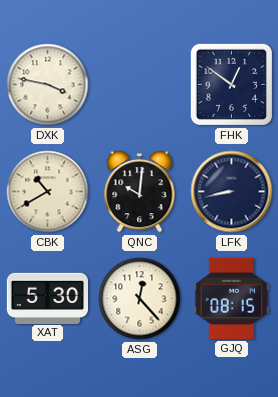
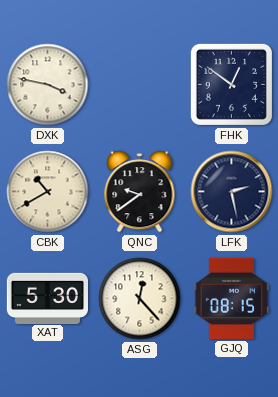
QNC: 10:01 -> 9:39
LFK: 8:43 -> 2:28
